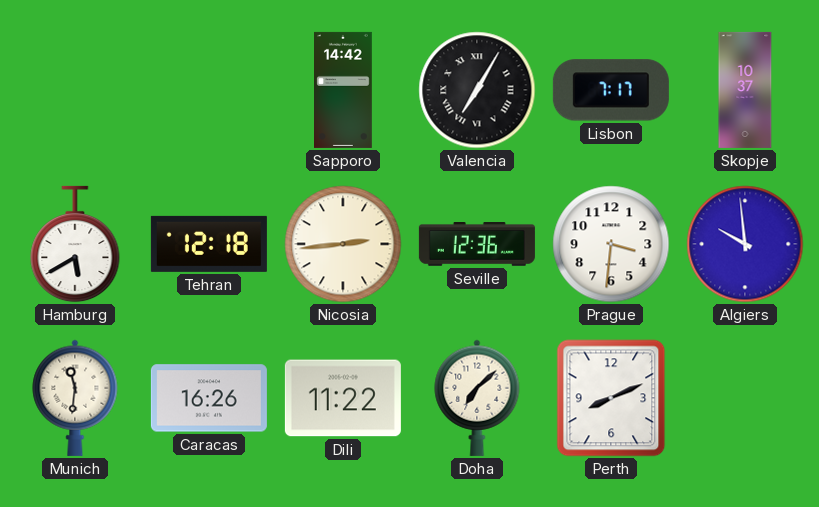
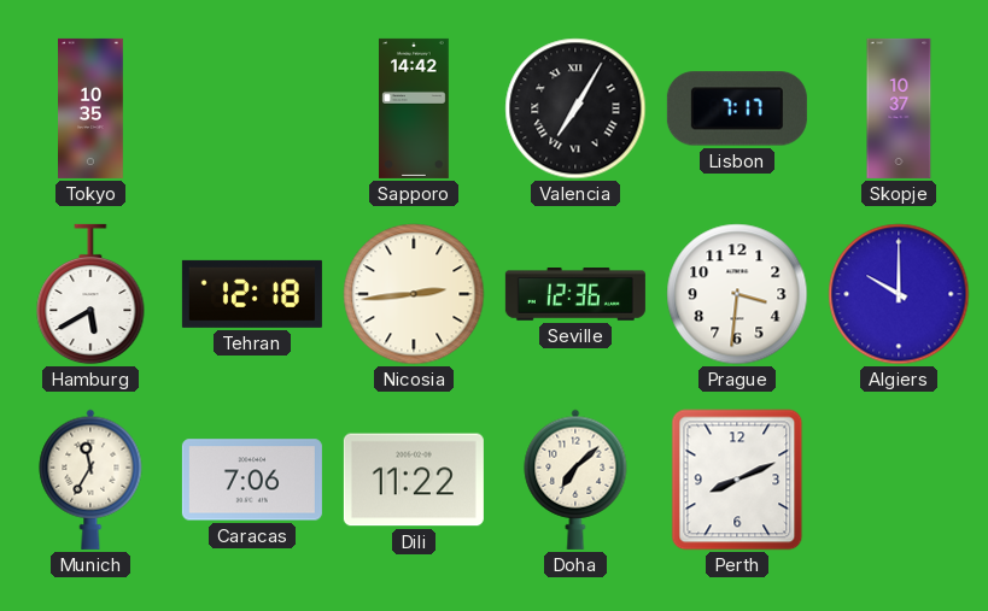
Tokyo: none -> 10:35
Algiers: 9:59 -> 10:00
Munich: 11:31 -> 11:35
Caracas: 16:26 -> 7:06
